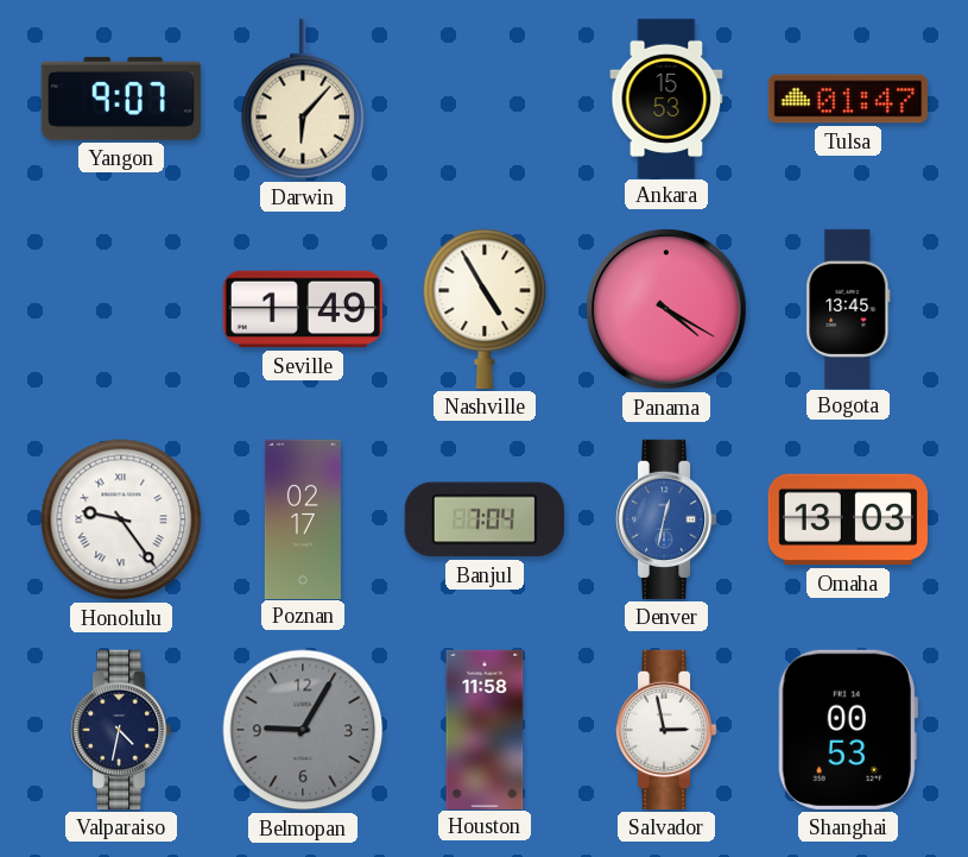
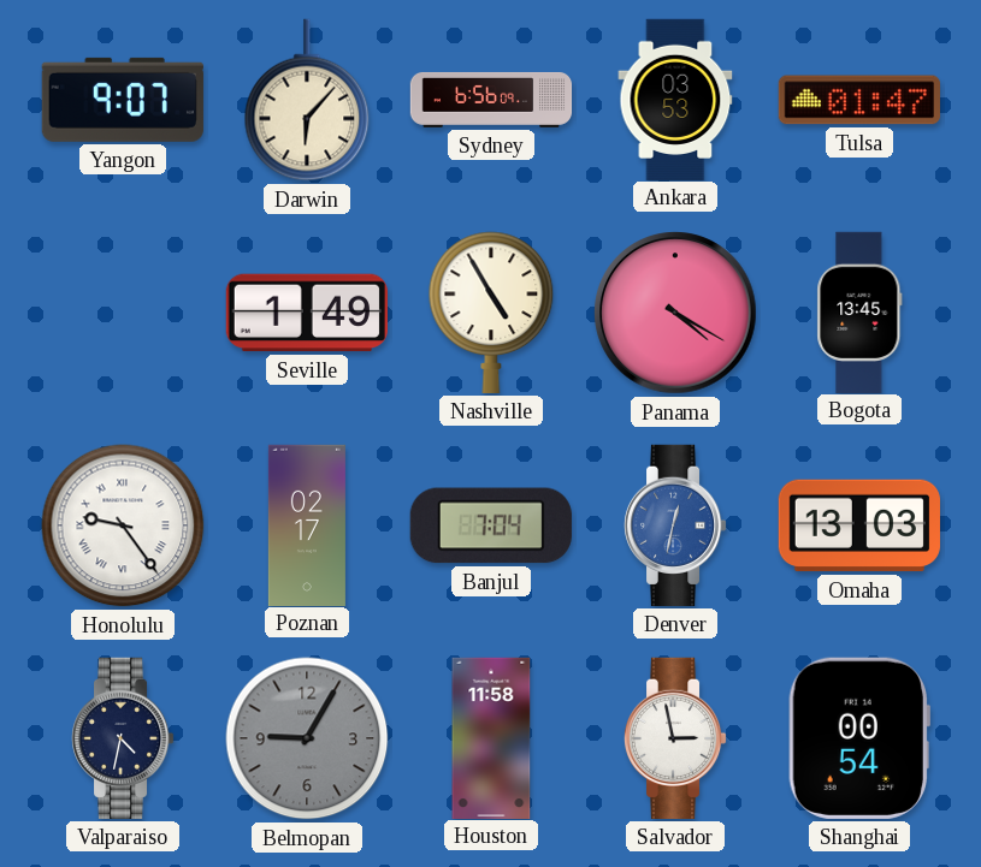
Sydney: none -> 6:56
Ankara: 15:53 -> 03:53
Shanghai: 00:53 -> 00:54
